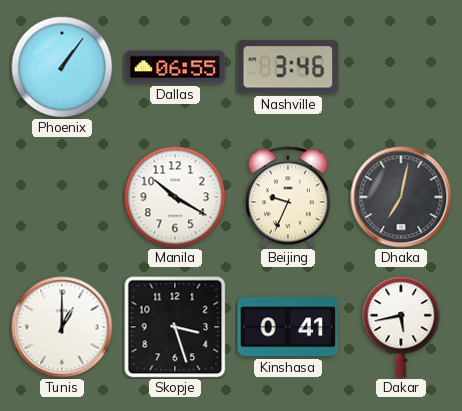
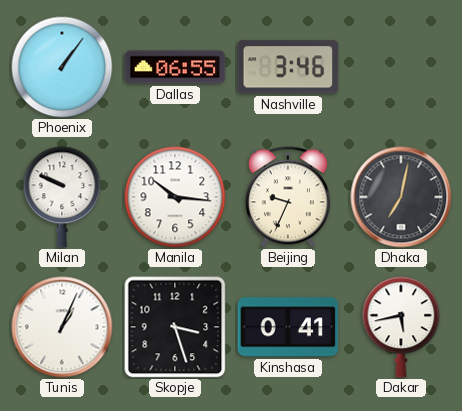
Milan: none -> 9:49
Manila: 10:20 -> 10:16
Tunis: 1:00 -> 1:04
